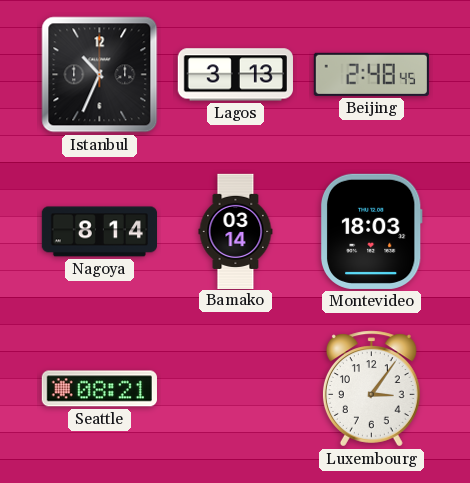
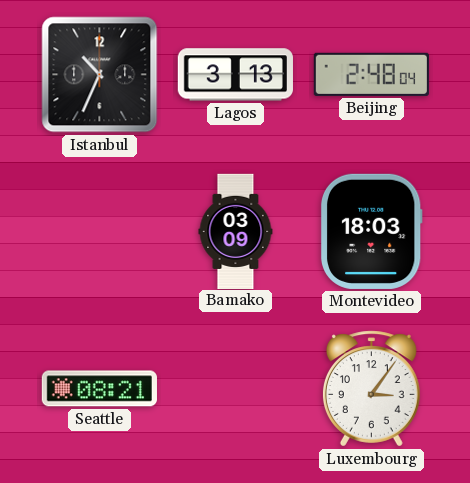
Beijing: 2:48:45 -> 2:48:04
Nagoya: 8:14 -> none
Bamako: 03:14 -> 03:09
